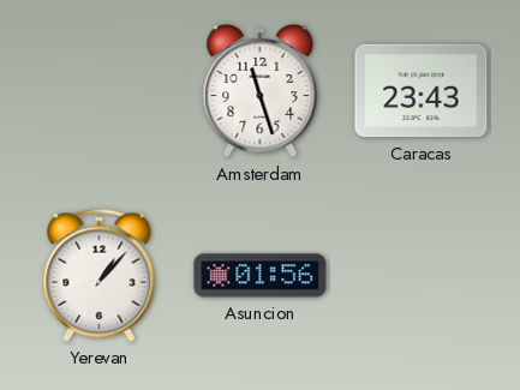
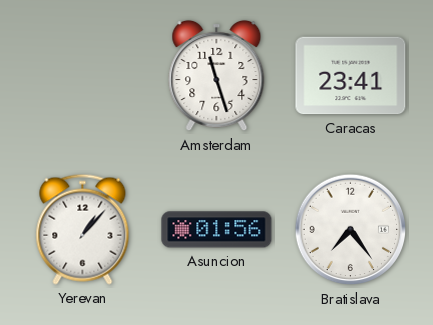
Caracas: 23:43 -> 23:41
Bratislava: none -> 7:24
